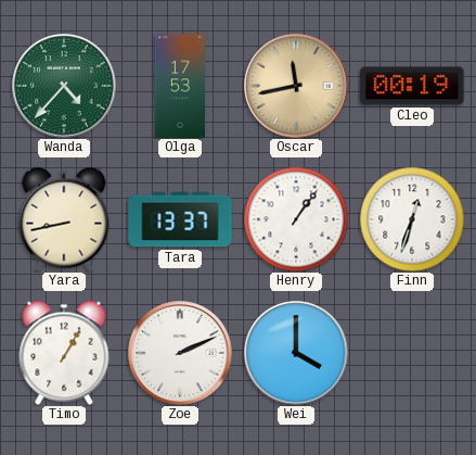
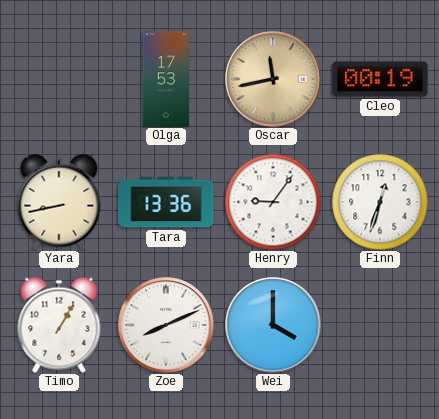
Wanda: 4:37 -> none
Tara: 13:37 -> 13:36
Henry: 1:06 -> 9:06
Zoe: 2:11 -> 8:11
